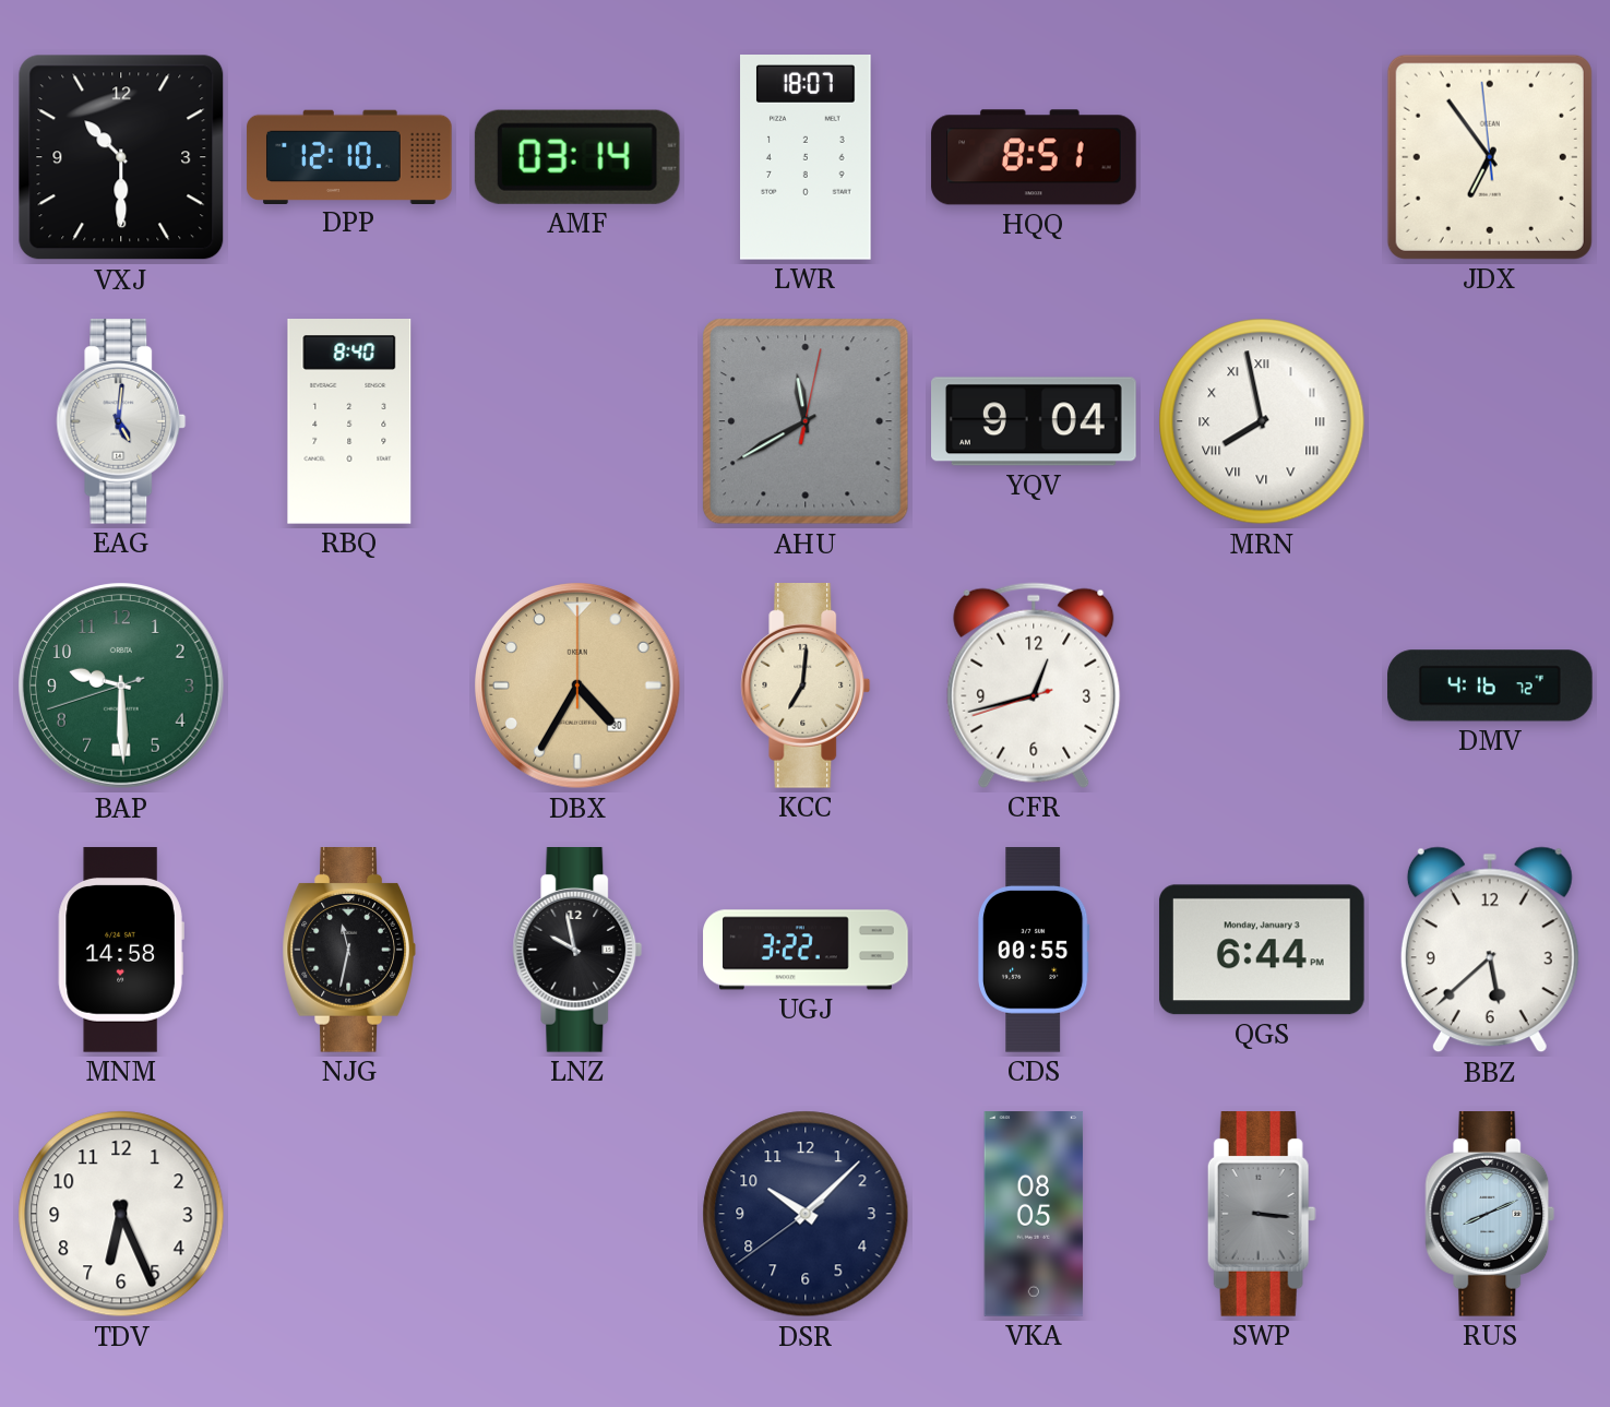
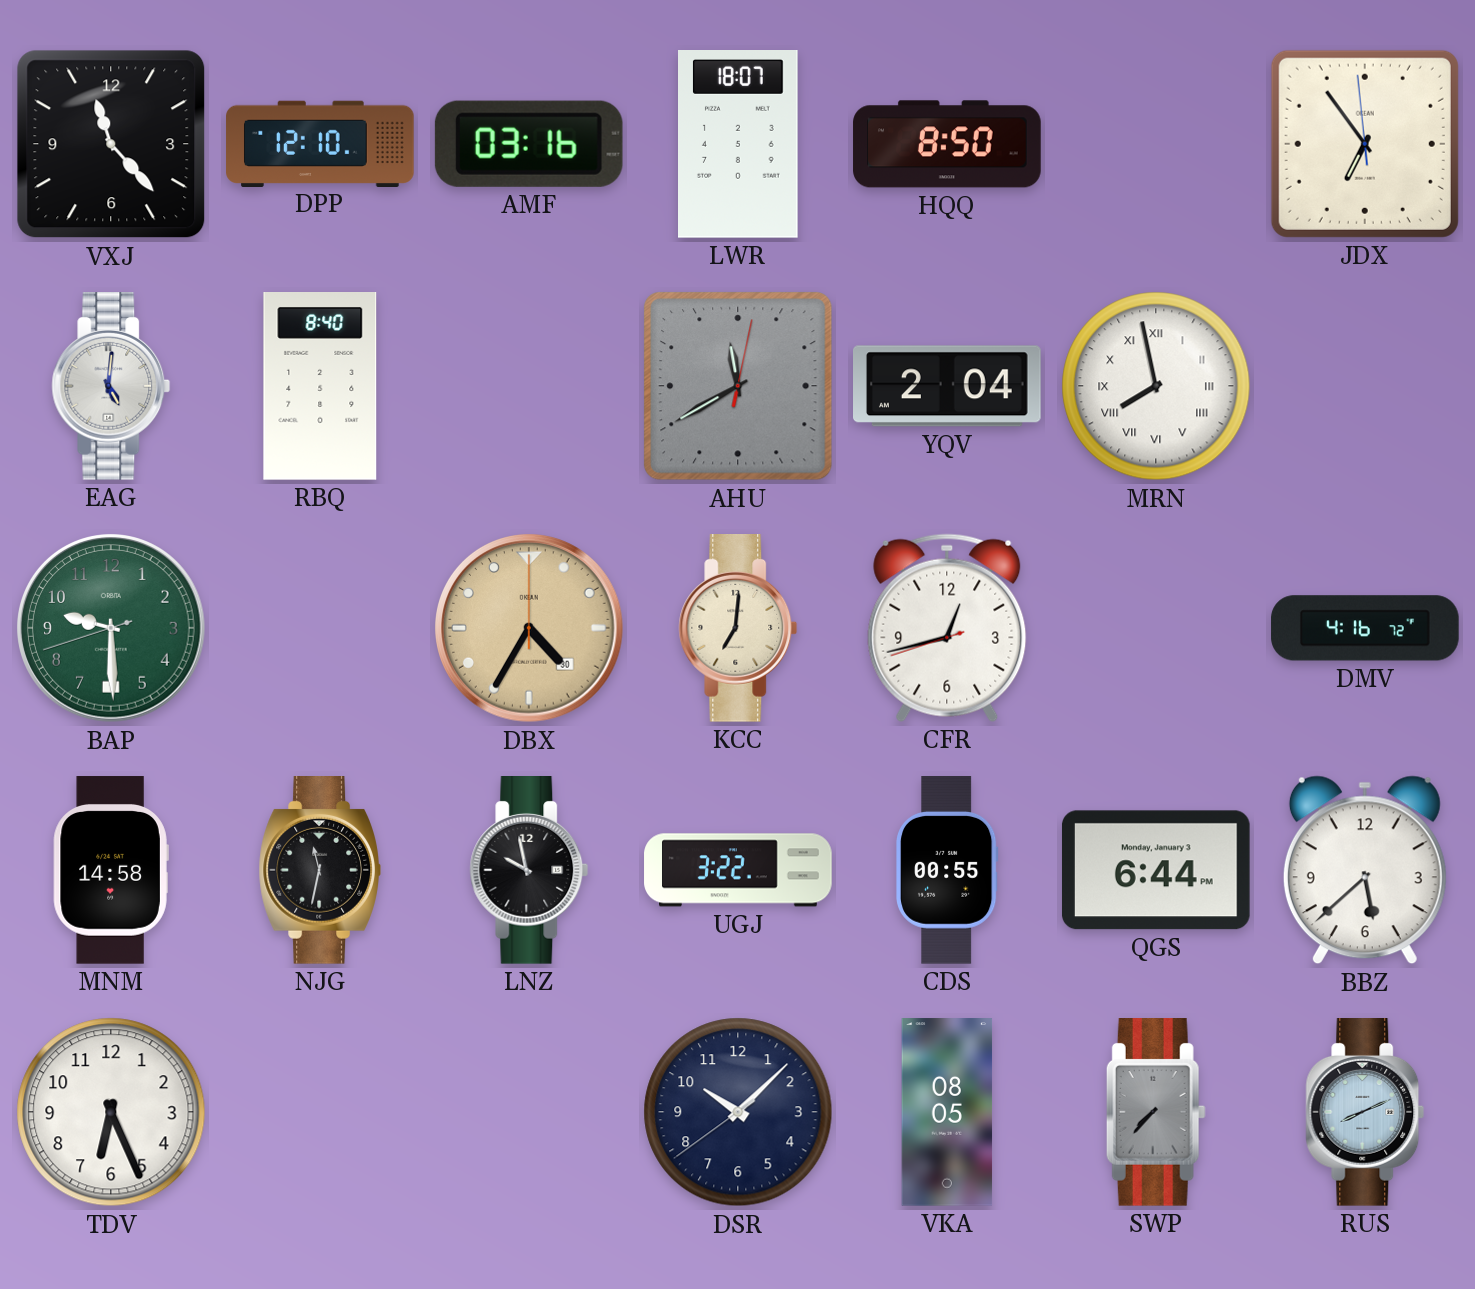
VXJ: 10:30 -> 11:23
AMF: 03:14 -> 03:16
HQQ: 8:51 -> 8:50
YQV: 9:04 -> 2:04
SWP: 3:16 -> 7:37
